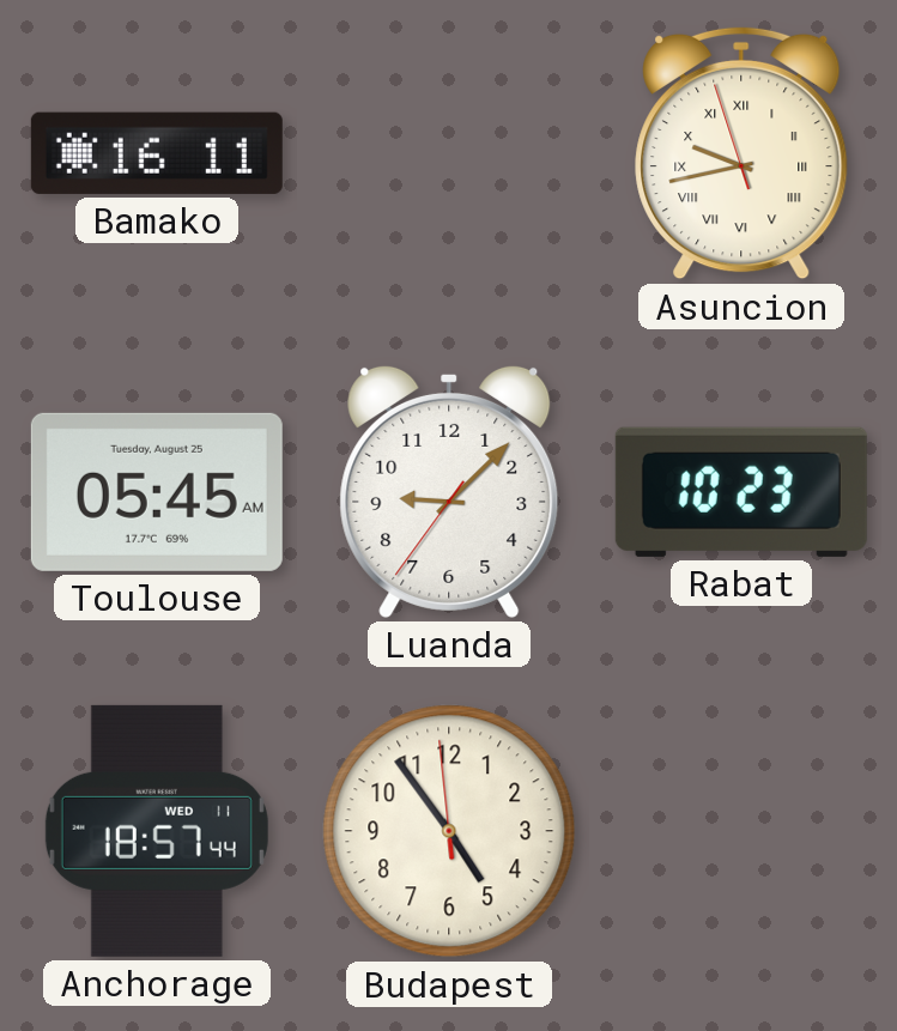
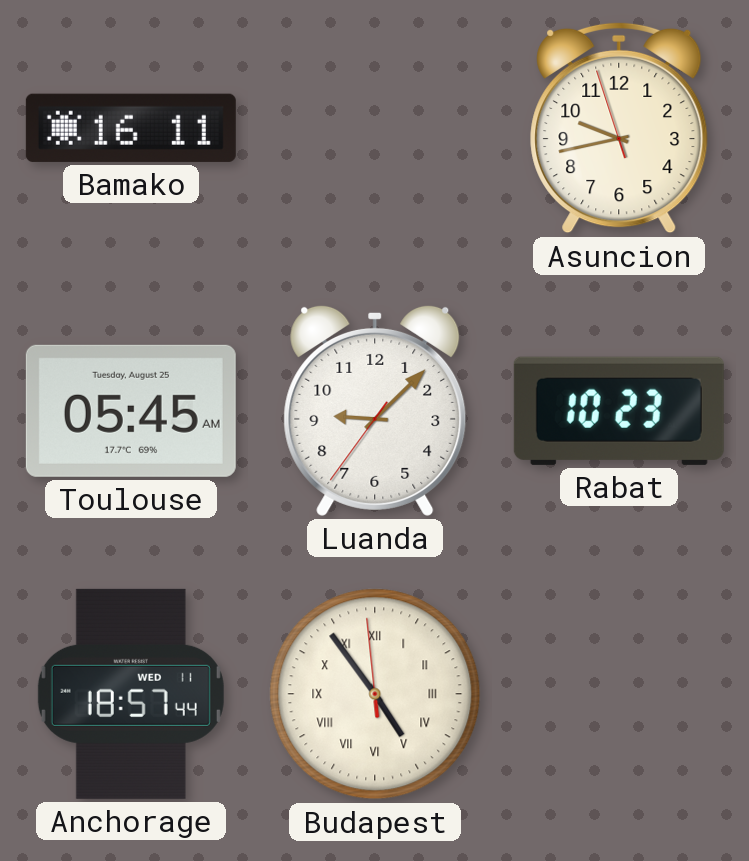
Asuncion numerals: Roman -> Arabic
Budapest numerals: Arabic -> Roman
